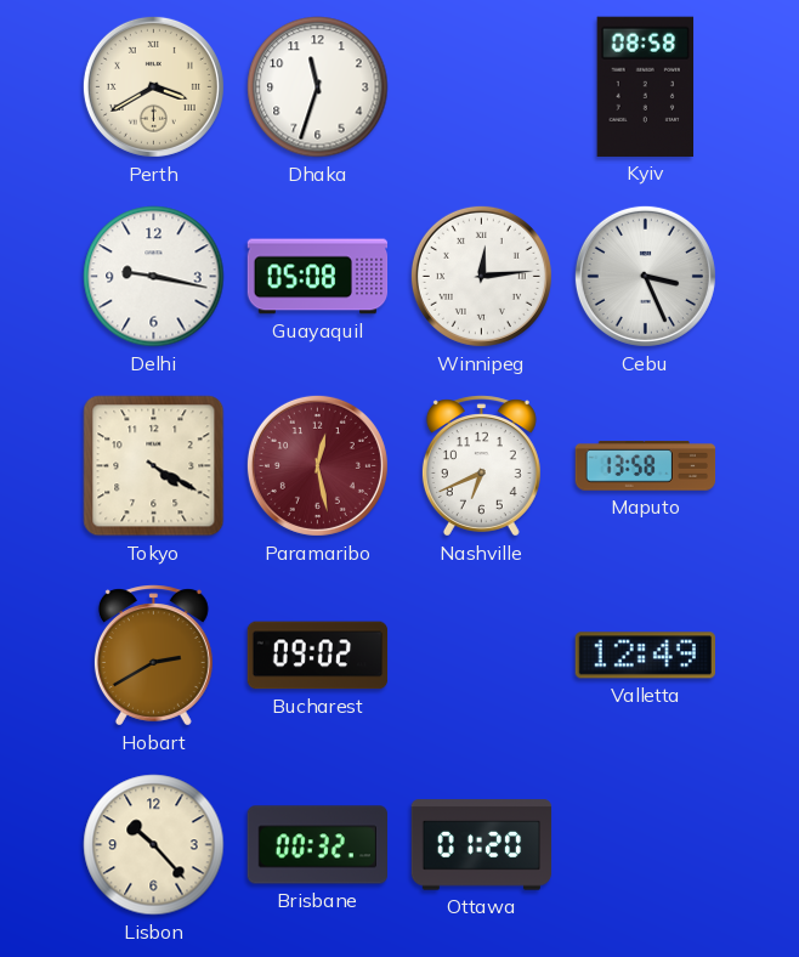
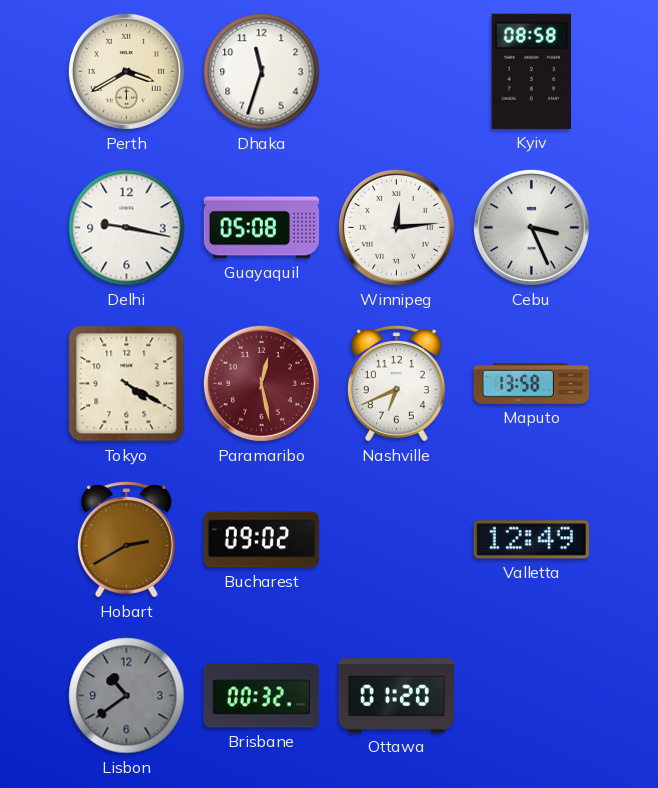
Lisbon: 10:23 -> 10:39
Lisbon dial: cream -> grey
